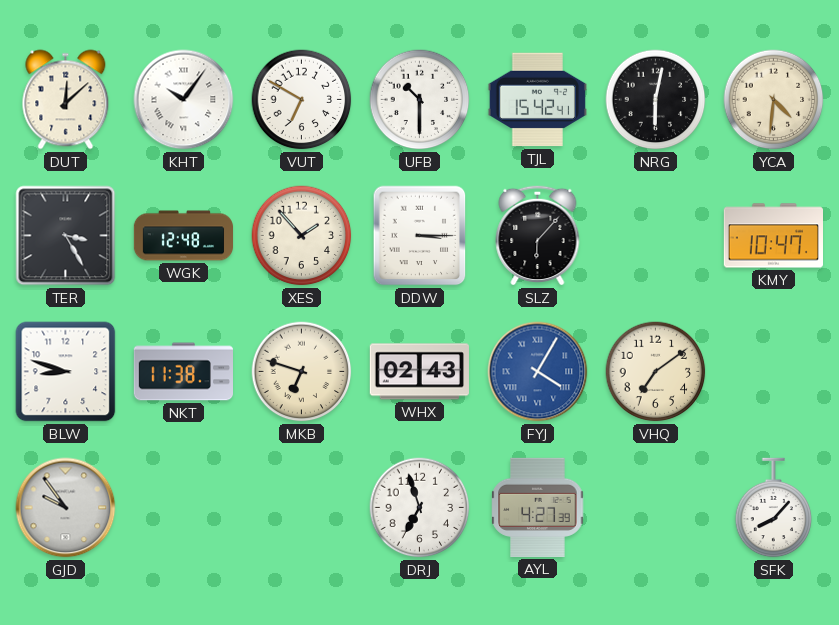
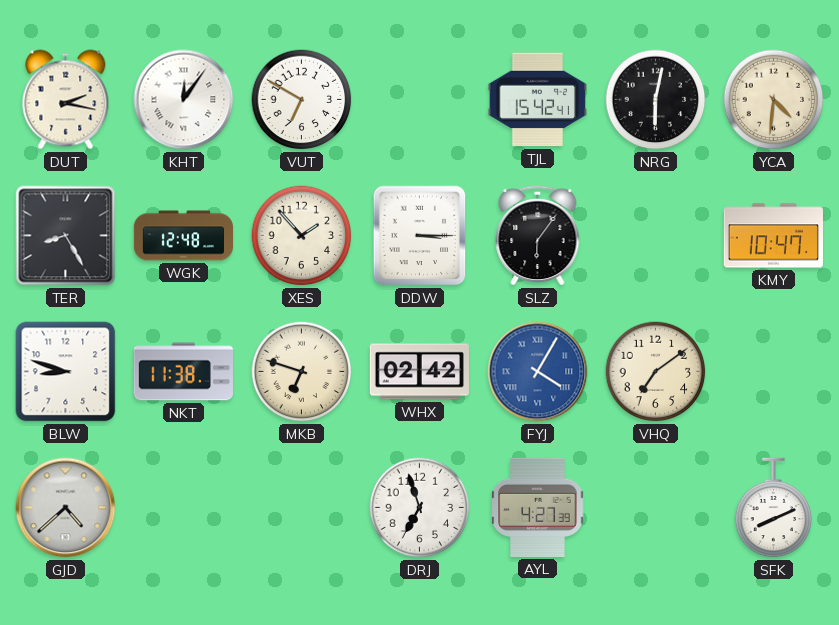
DUT: 12:08 -> 2:17
KHT: 10:06 -> 12:06
UFB: 10:30 -> none
TER: 3:25 -> 8:25
SLZ: 6:07 -> 6:06
WHX: 02:43 -> 02:42
GJD: 9:54 -> 4:38
SFK: 8:07 -> 8:11
